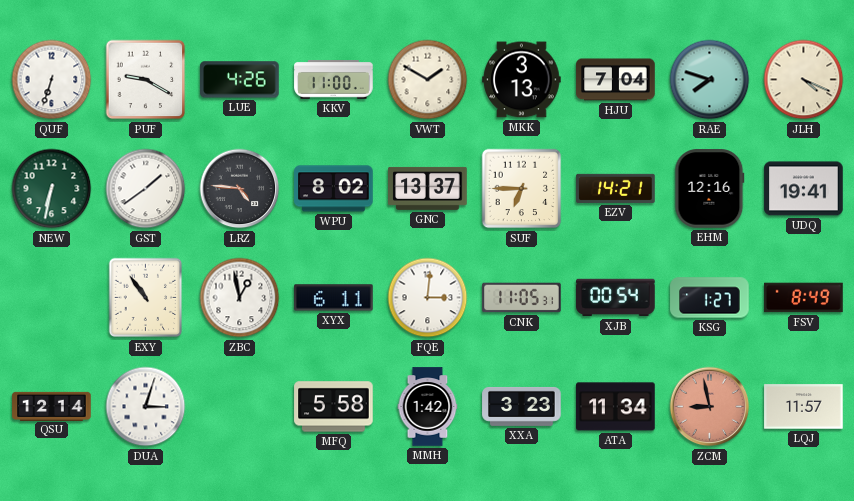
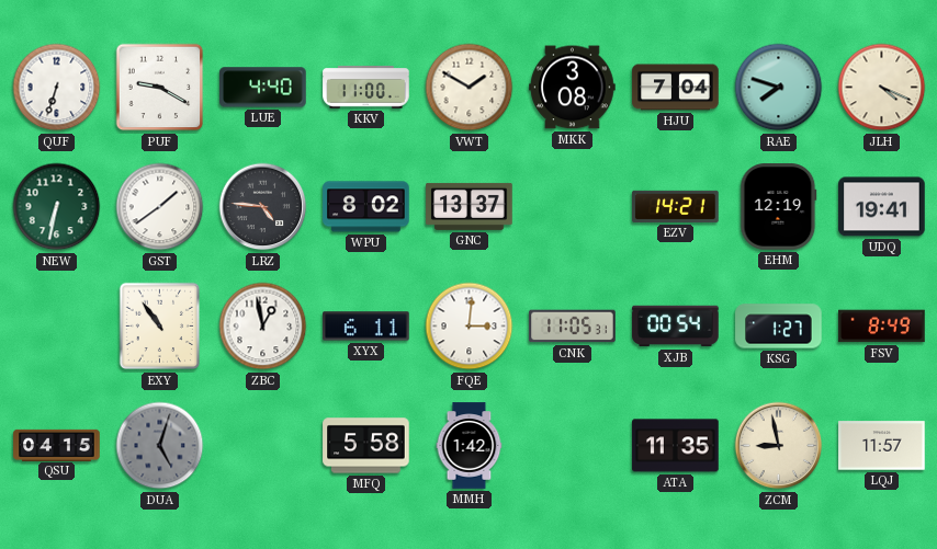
LUE: 4:26 -> 4:40
MKK: 3:13 -> 3:08
SUF: 6:45 -> none
EHM: 12:16 -> 12:19
QSU: 12:14 -> 04:15
DUA: 3:03 -> 5:03
DUA dial: white -> grey
XXA: 3:23 -> none
ATA: 11:34 -> 11:35
ZCM dial: salmon -> cream
